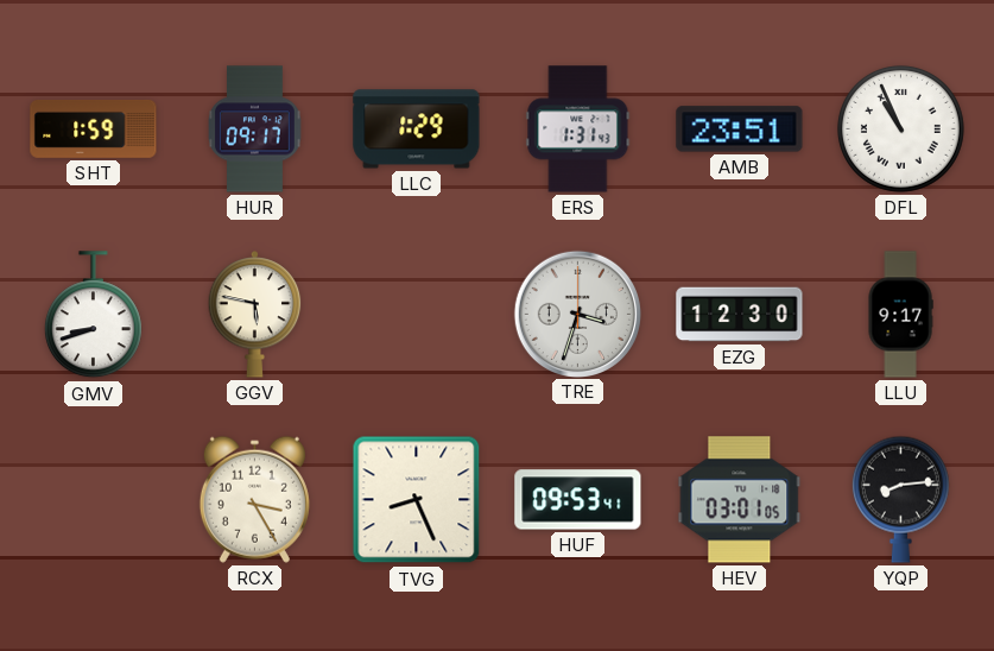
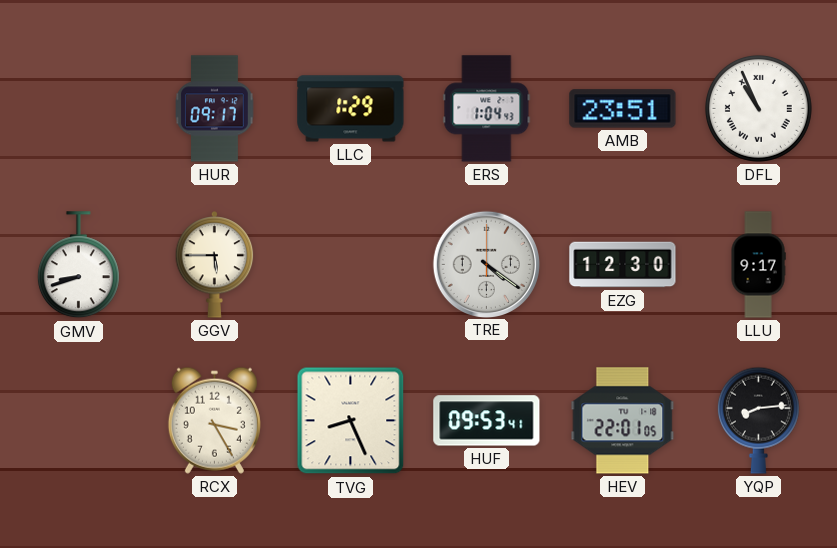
SHT: 1:59 -> none
ERS: 1:31 -> 1:04
GGV: 5:47 -> 5:45
TRE: 3:33 -> 4:21
HEV: 03:01 -> 22:01
